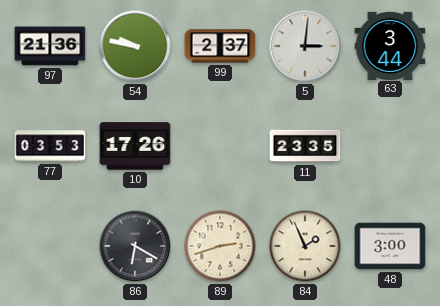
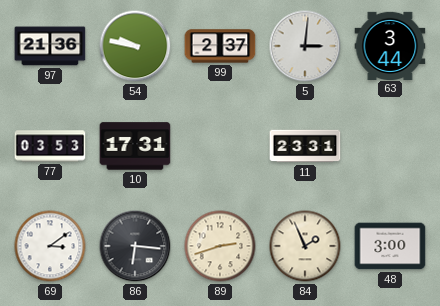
10: 17:26 -> 17:31
11: 23:35 -> 23:31
69: none -> 3:09
86: 6:20 -> 6:16
